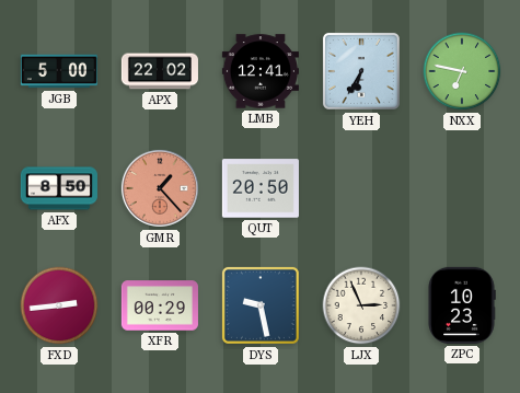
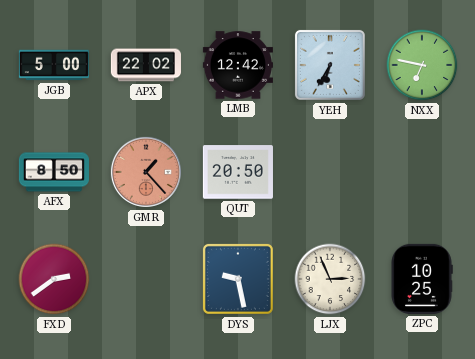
LMB: 12:41 -> 12:42
FXD: 2:44 -> 2:39
XFR: 00:29 -> none
ZPC: 10:23 -> 10:25
